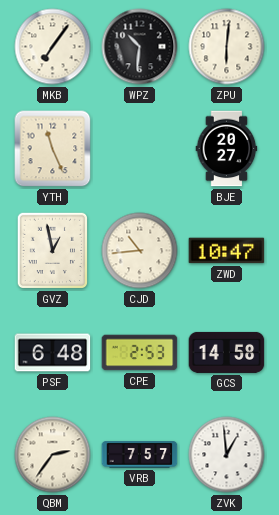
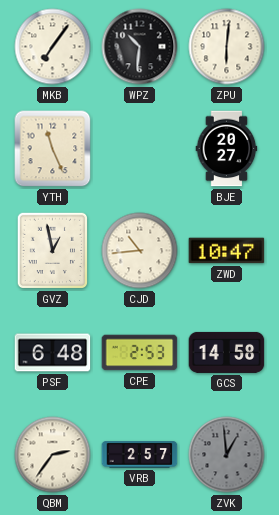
VRB: 7:57 -> 2:57
ZVK dial: white -> grey
